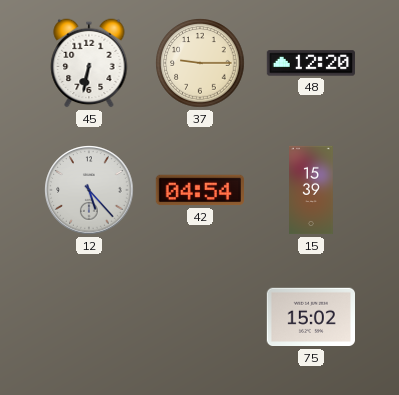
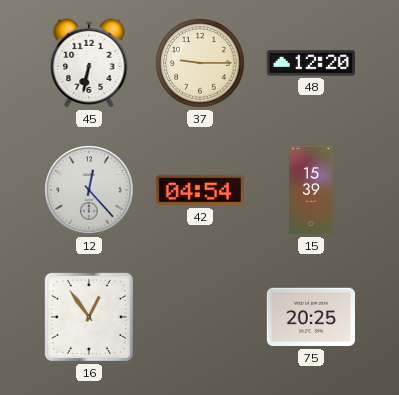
12: 5:23 -> 12:23
16: none -> 12:54
75: 15:02 -> 20:25
